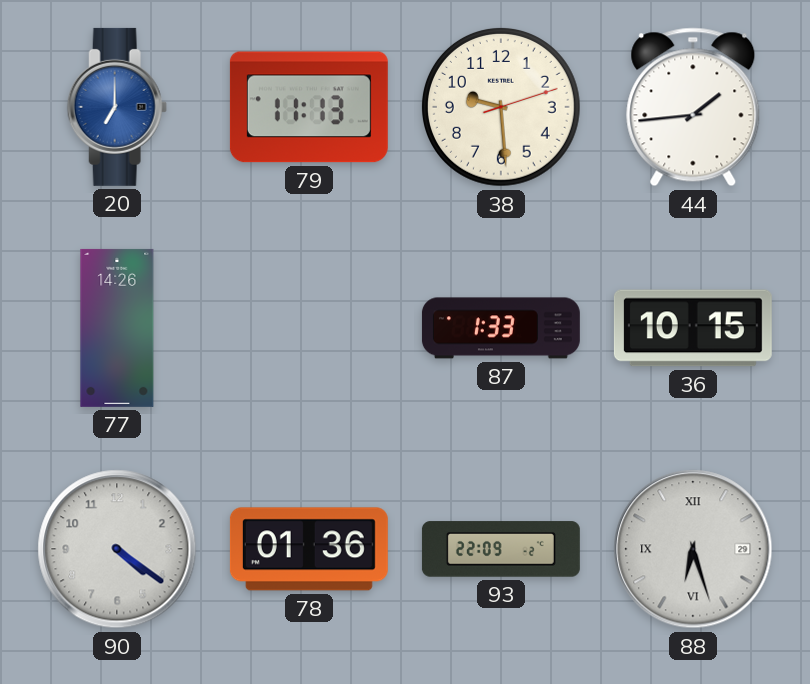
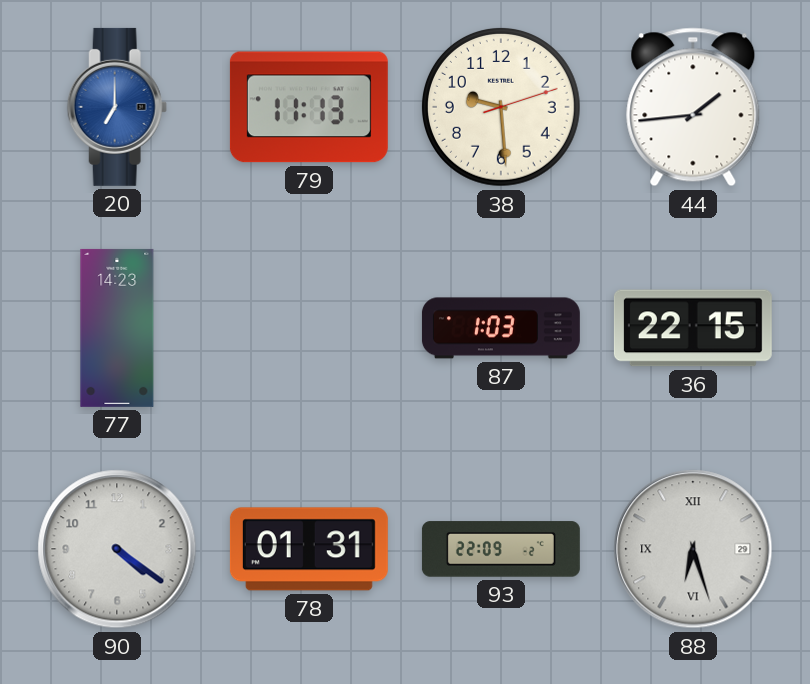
77: 14:26 -> 14:23
87: 1:33 -> 1:03
36: 10:15 -> 22:15
78: 01:36 -> 01:31
